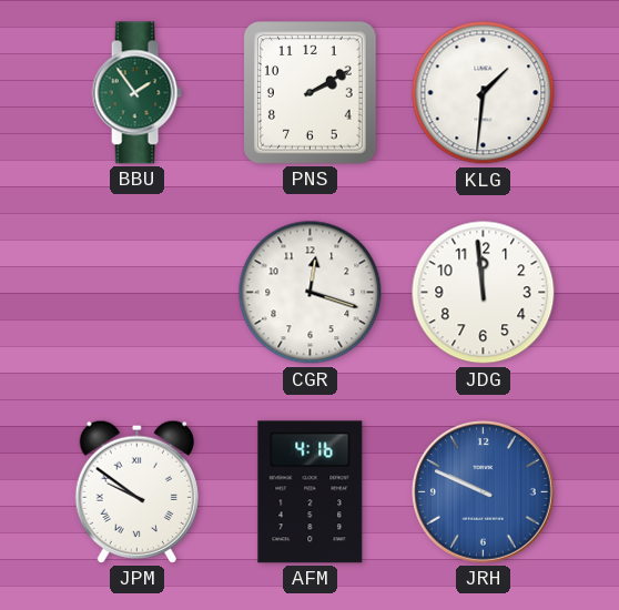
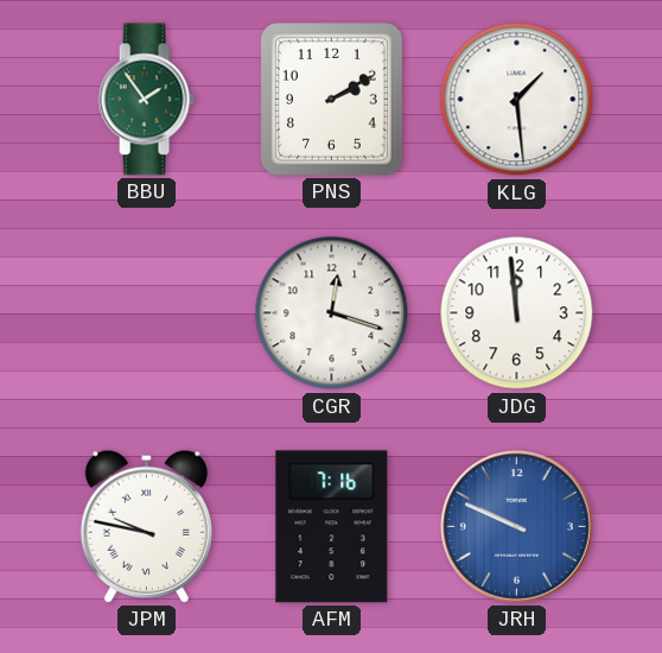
KLG: 1:31 -> 1:29
JPM: 9:51 -> 9:47
AFM: 4:16 -> 7:16
